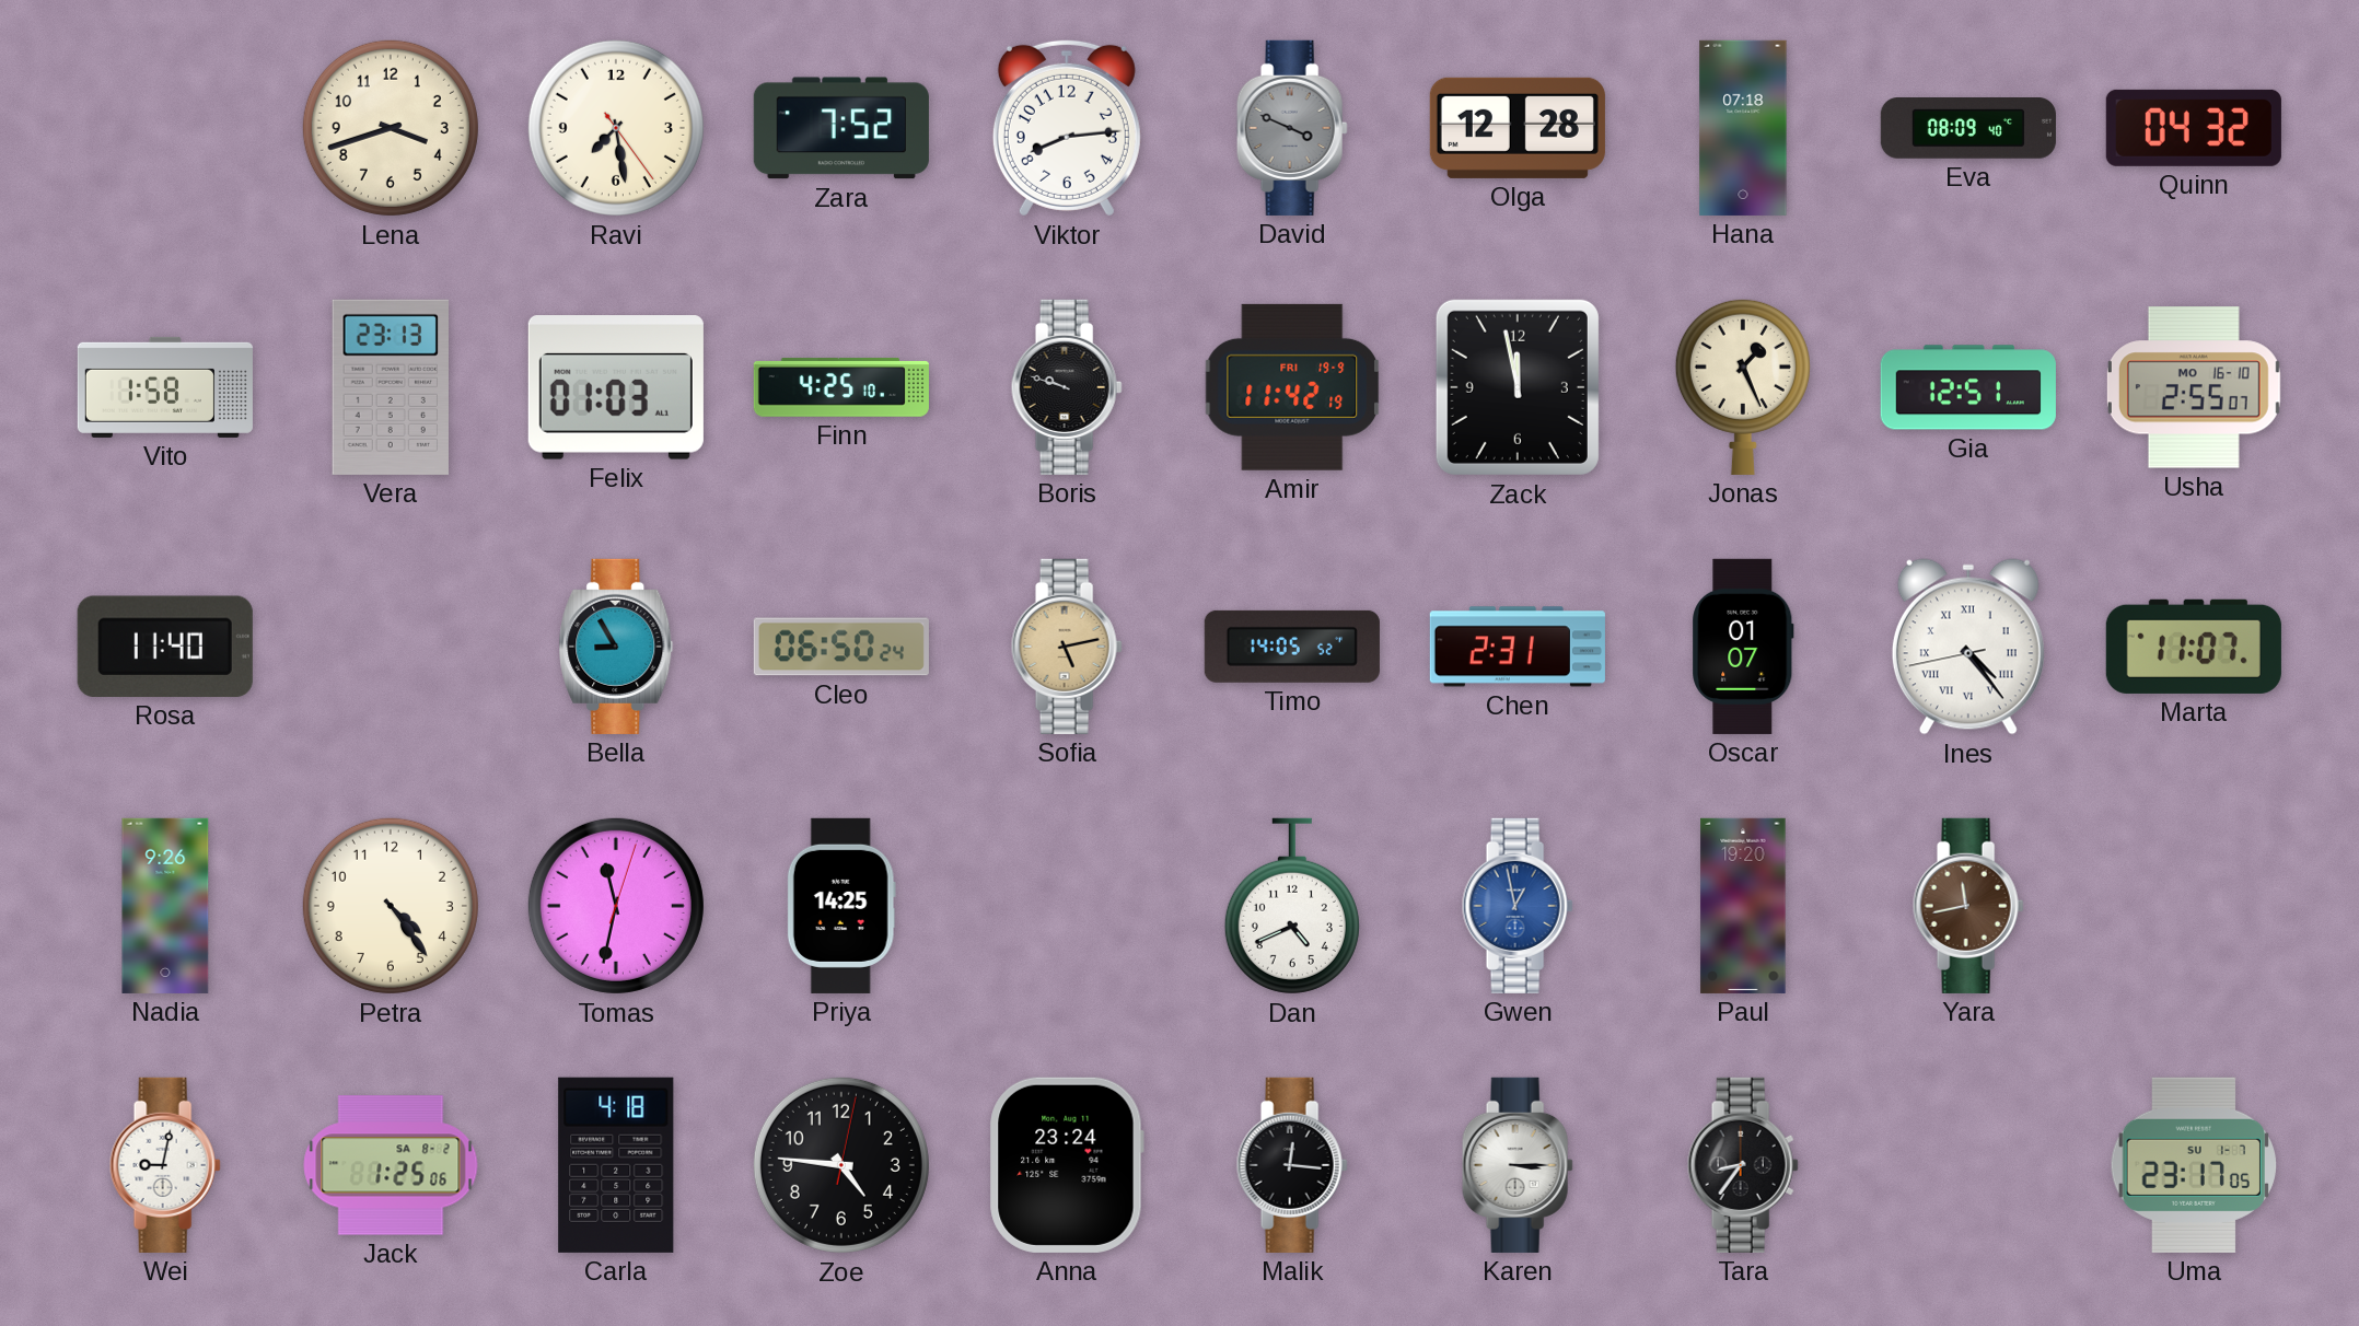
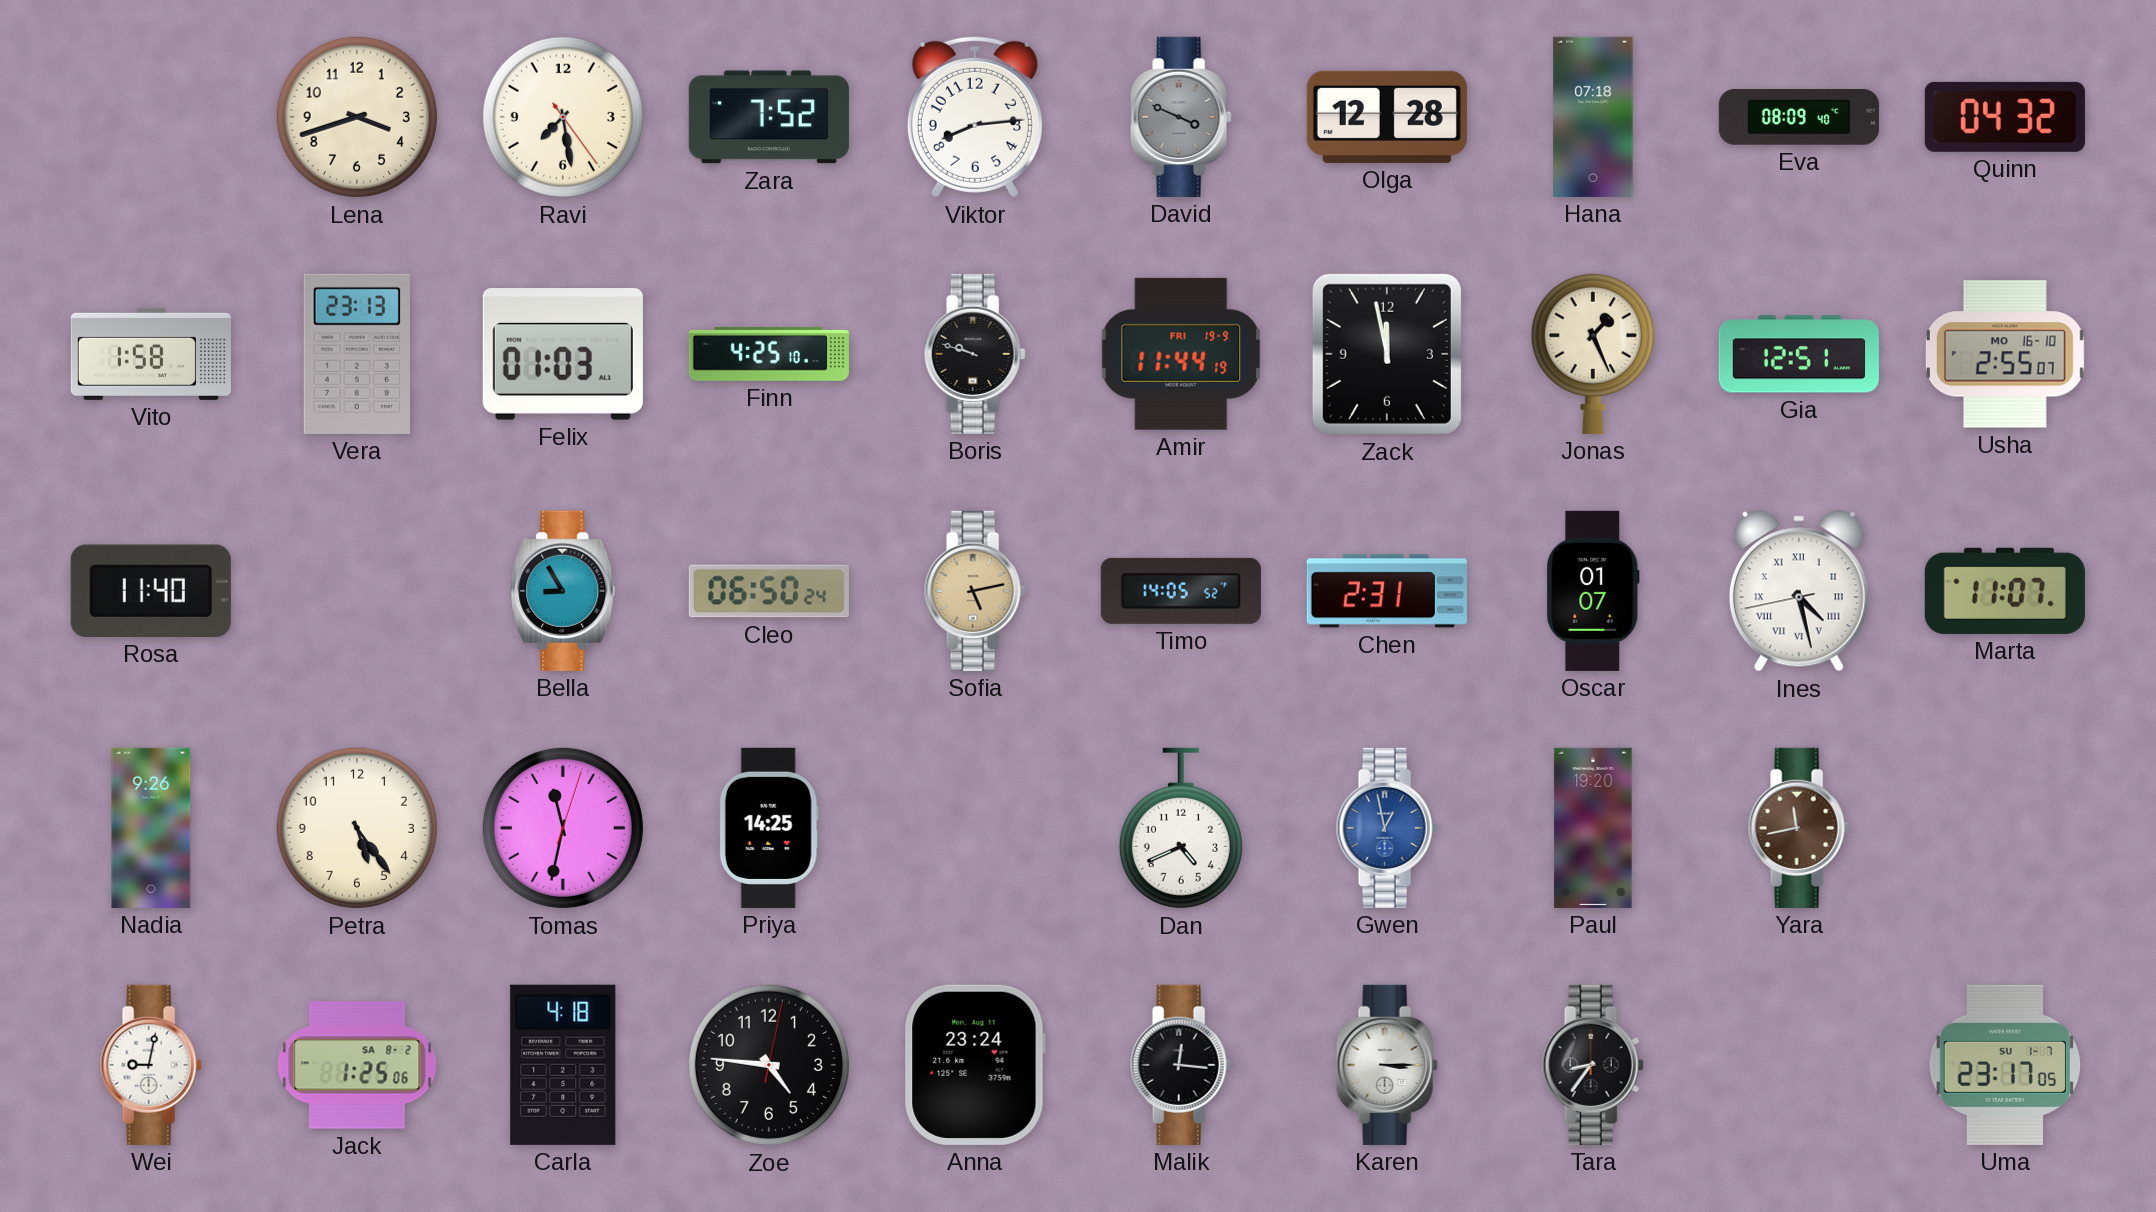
Amir: 11:42 -> 11:44
Ines: 4:23 -> 4:27
Petra: 4:24 -> 5:24
